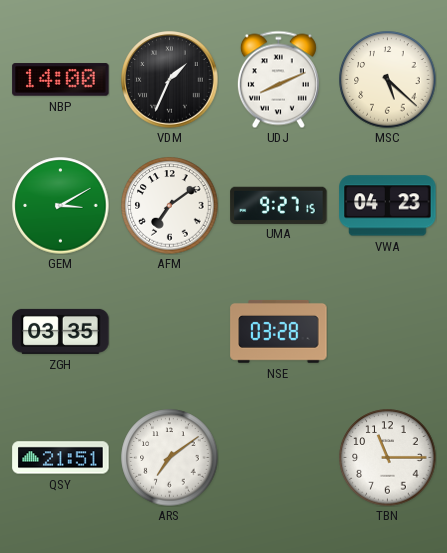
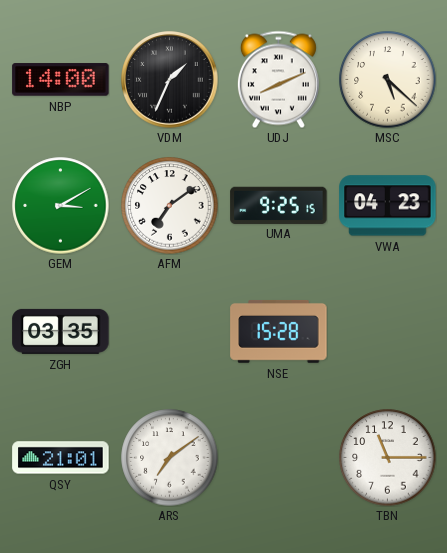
UMA: 9:27 -> 9:25
NSE: 03:28 -> 15:28
QSY: 21:51 -> 21:01
